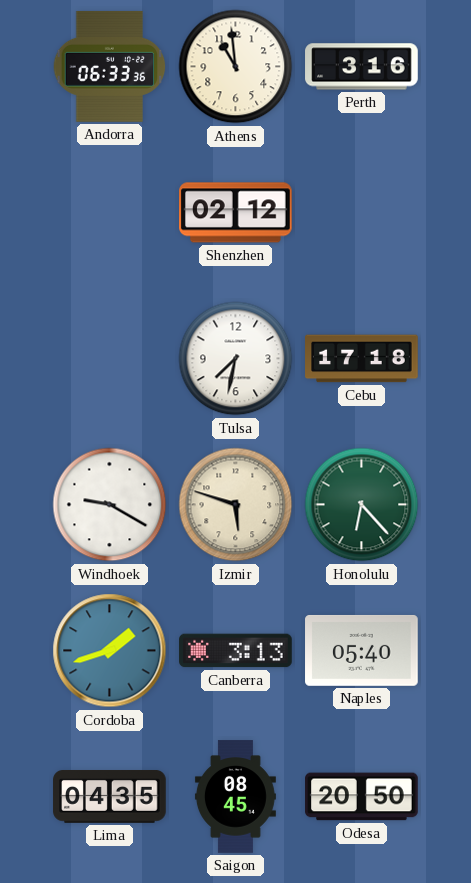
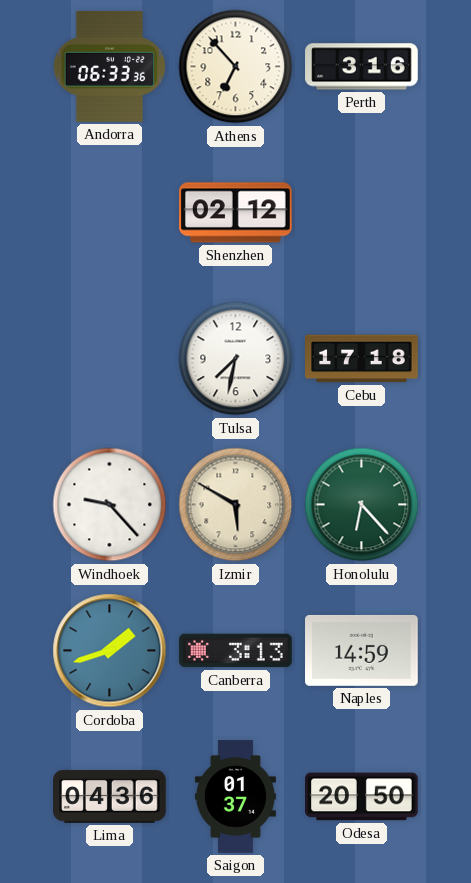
Athens: 10:59 -> 6:53
Windhoek: 9:20 -> 9:23
Izmir: 5:48 -> 5:50
Naples: 05:40 -> 14:59
Lima: 04:35 -> 04:36
Saigon: 08:45 -> 01:37
